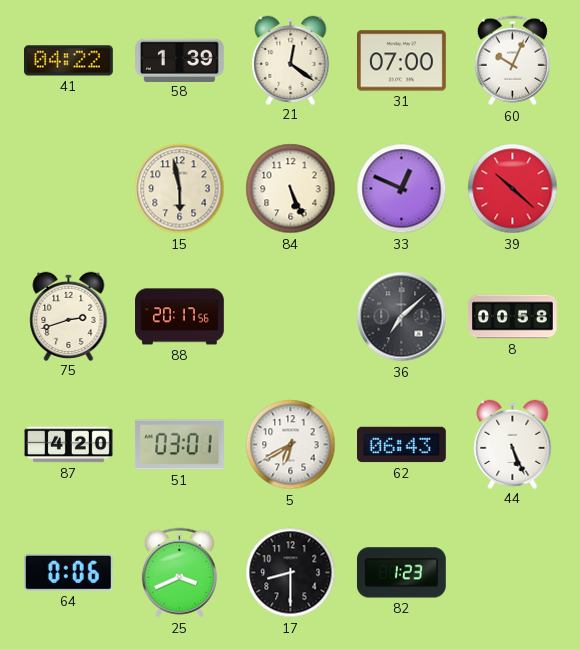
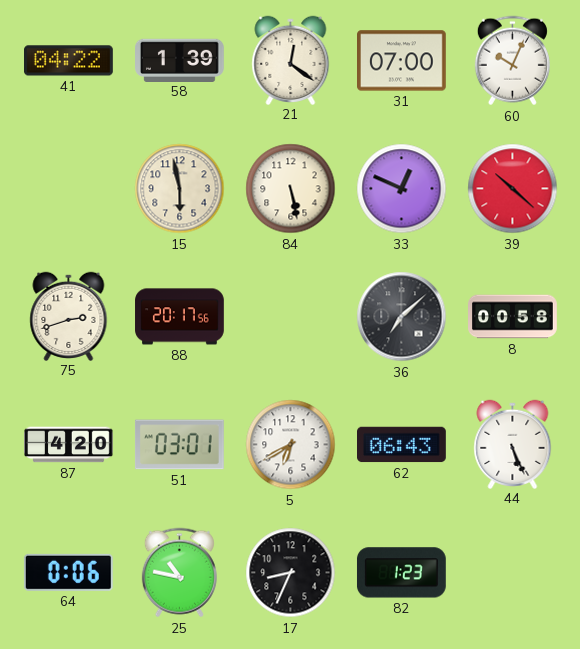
84: 5:26 -> 5:28
25: 3:41 -> 10:47
17: 8:30 -> 8:34
